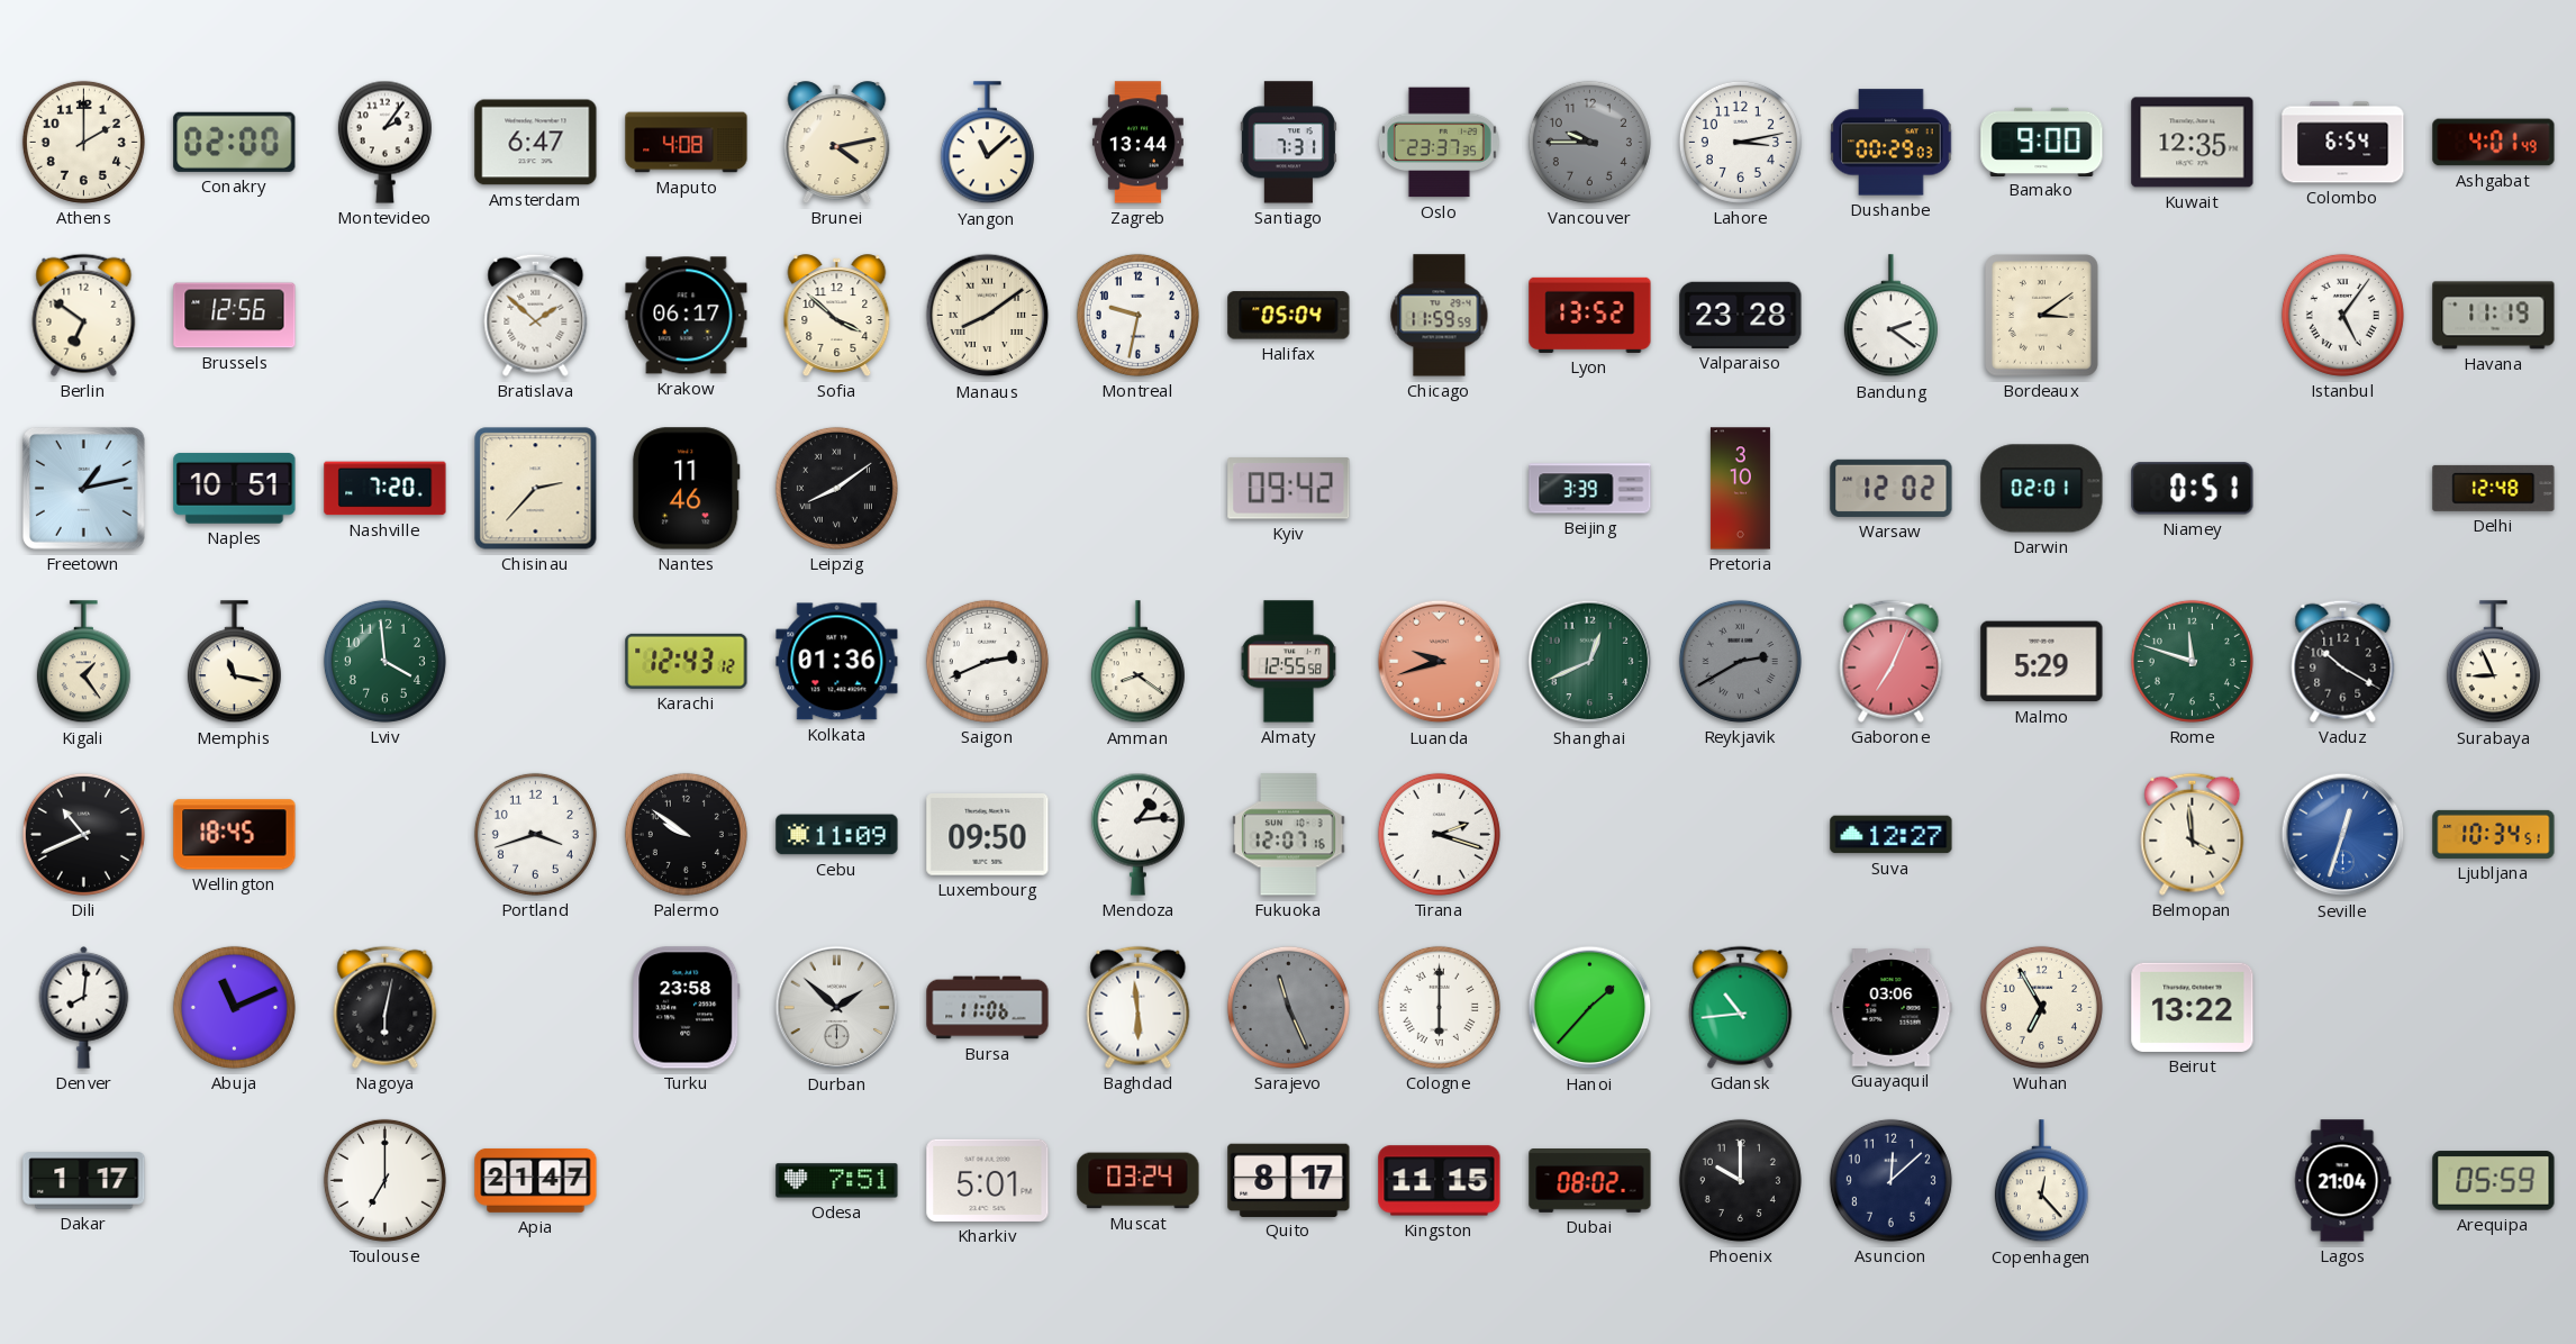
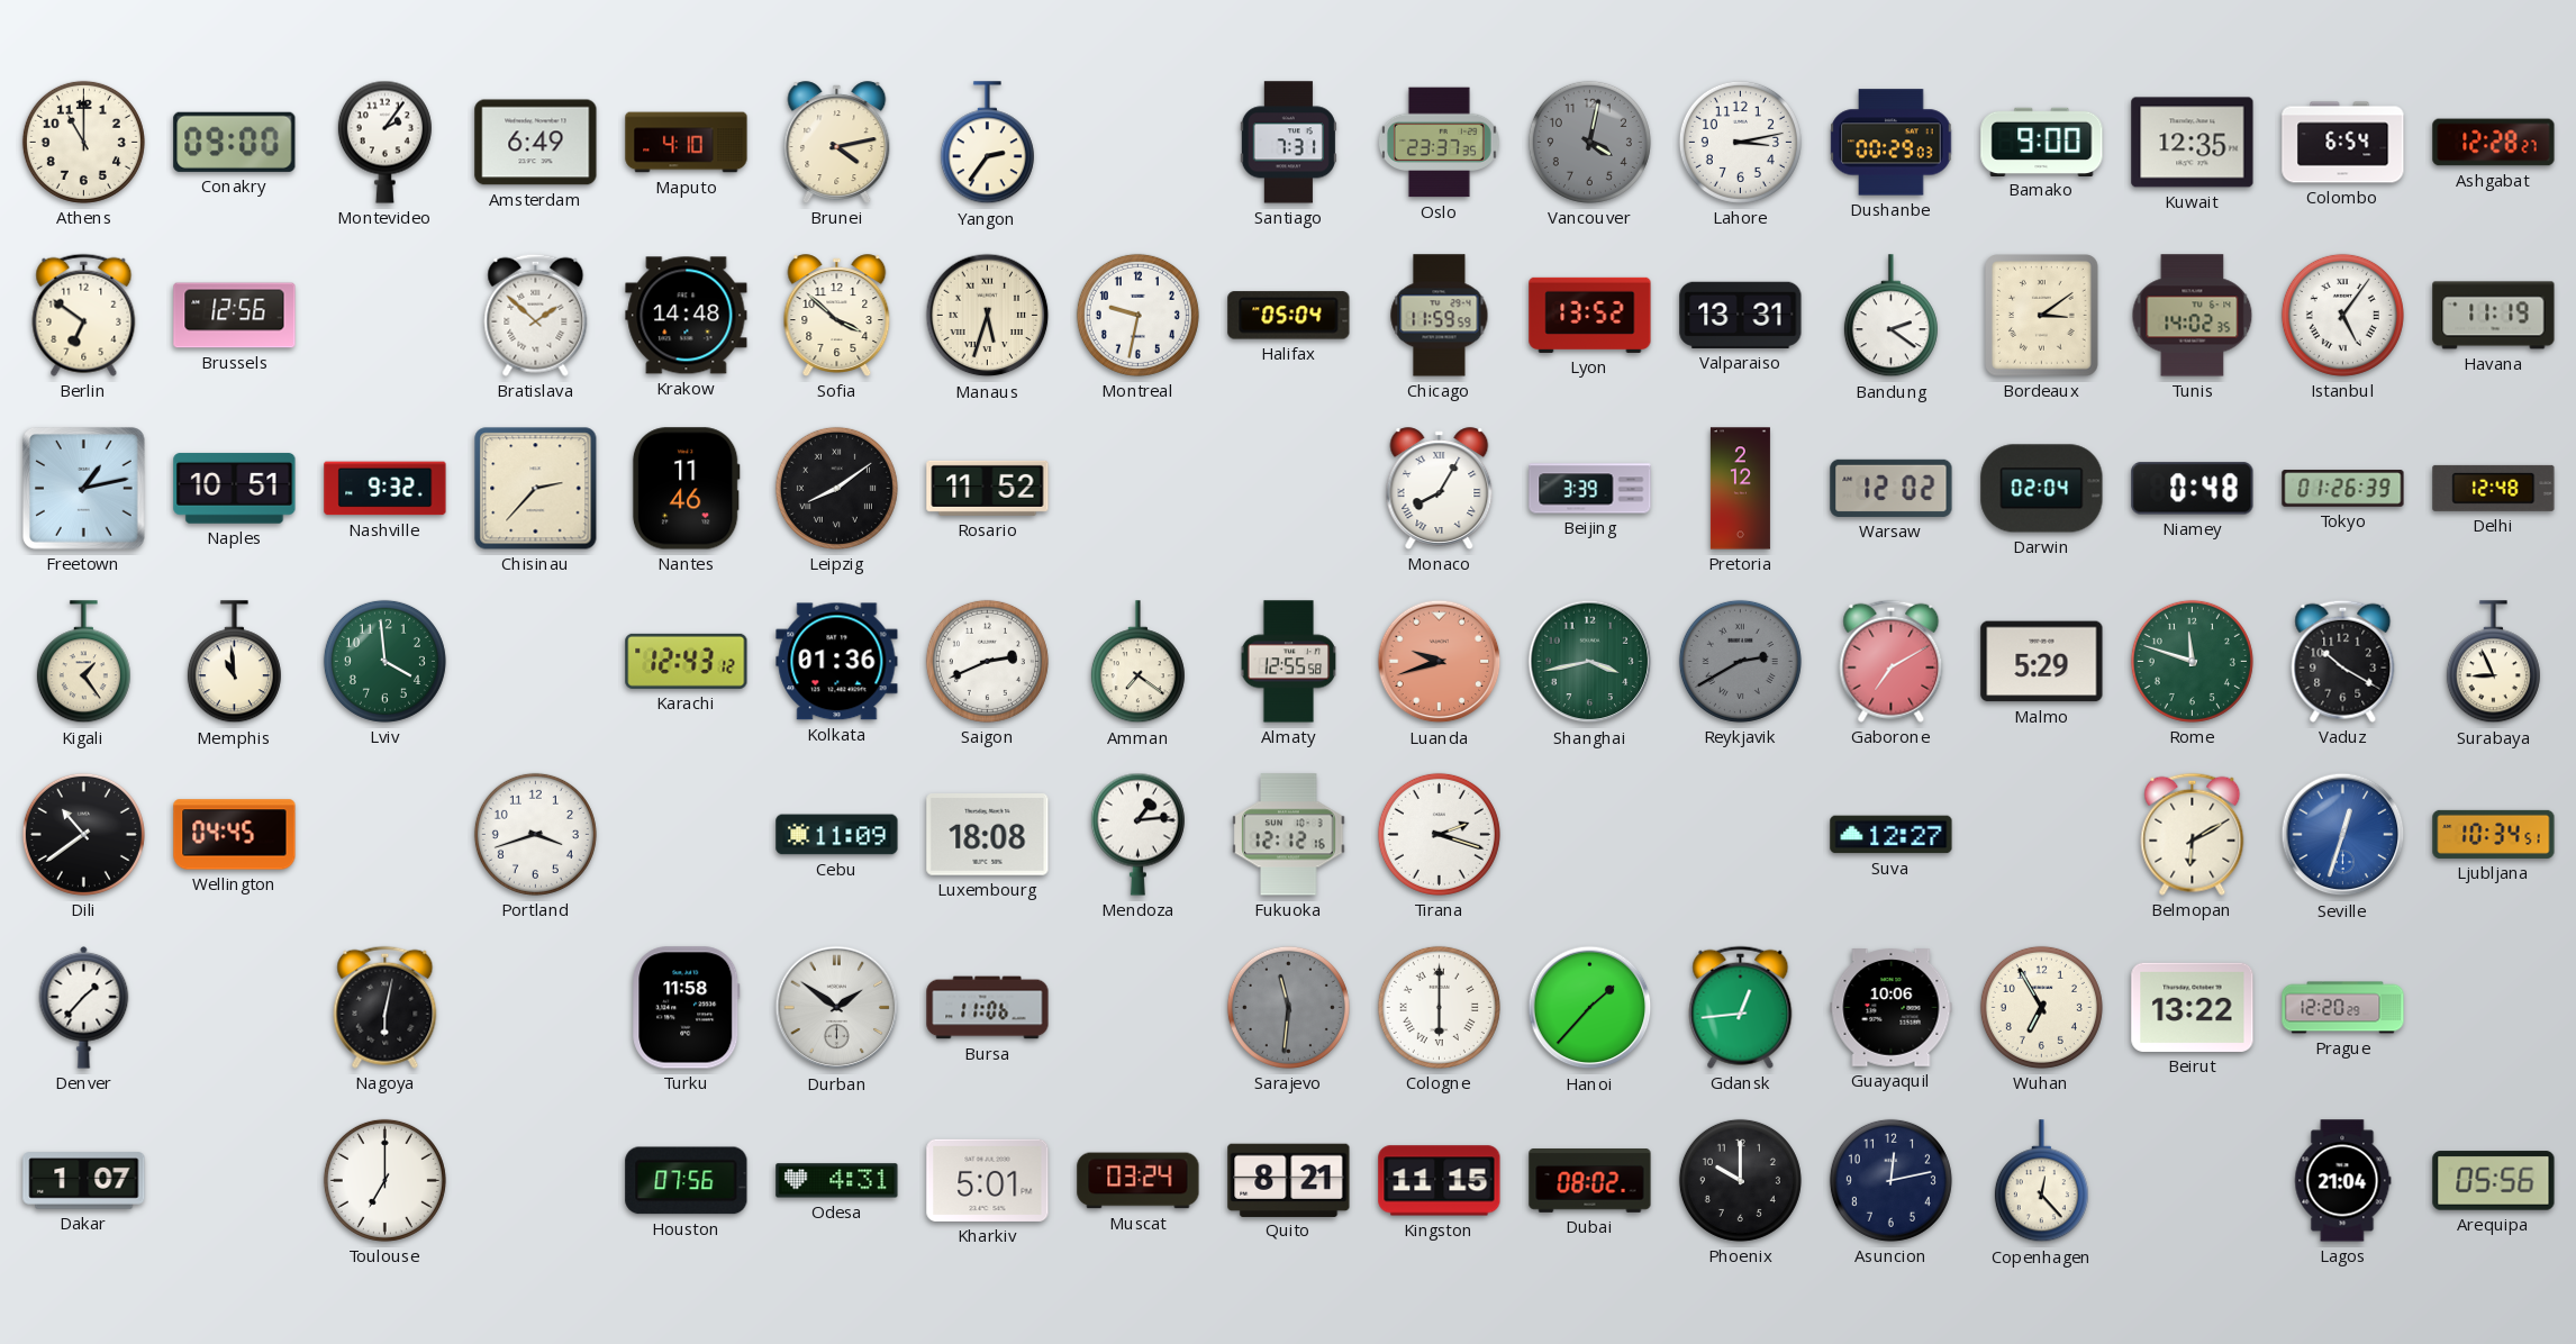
Athens: 2:00 -> 11:00
Conakry: 02:00 -> 09:00
Amsterdam: 6:47 -> 6:49
Maputo: 4:08 -> 4:10
Yangon: 11:08 -> 2:36
Zagreb: 13:44 -> none
Vancouver: 9:45 -> 4:02
Ashgabat: 4:01 -> 12:28
Krakow: 06:17 -> 14:48
Manaus: 8:09 -> 5:33
Valparaiso: 23:28 -> 13:31
Tunis: none -> 14:02
Nashville: 7:20 -> 9:32
Rosario: none -> 11:52
Kyiv: 09:42 -> none
Monaco: none -> 8:05
Pretoria: 3:10 -> 2:12
Darwin: 02:01 -> 02:04
Niamey: 0:51 -> 0:48
Tokyo: none -> 01:26
Memphis: 11:17 -> 10:59
Amman: 8:21 -> 7:21
Shanghai: 12:41 -> 3:43
Gaborone: 7:04 -> 7:10
Dili: 10:41 -> 10:39
Wellington: 18:45 -> 04:45
Palermo: 9:51 -> none
Luxembourg: 09:50 -> 18:08
Fukuoka: 12:07 -> 12:12
Belmopan: 3:59 -> 6:10
Denver: 8:01 -> 1:37
Abuja: 11:11 -> none
Turku: 23:58 -> 11:58
Durban: 1:52 -> 1:51
Baghdad: 5:59 -> none
Sarajevo: 11:26 -> 11:31
Gdansk: 10:44 -> 12:44
Guayaquil: 03:06 -> 10:06
Prague: none -> 12:20
Dakar: 1:17 -> 1:07
Apia: 21:47 -> none
Houston: none -> 07:56
Odesa: 7:51 -> 4:31
Quito: 8:17 -> 8:21
Asuncion: 12:08 -> 12:13
Arequipa: 05:59 -> 05:56
